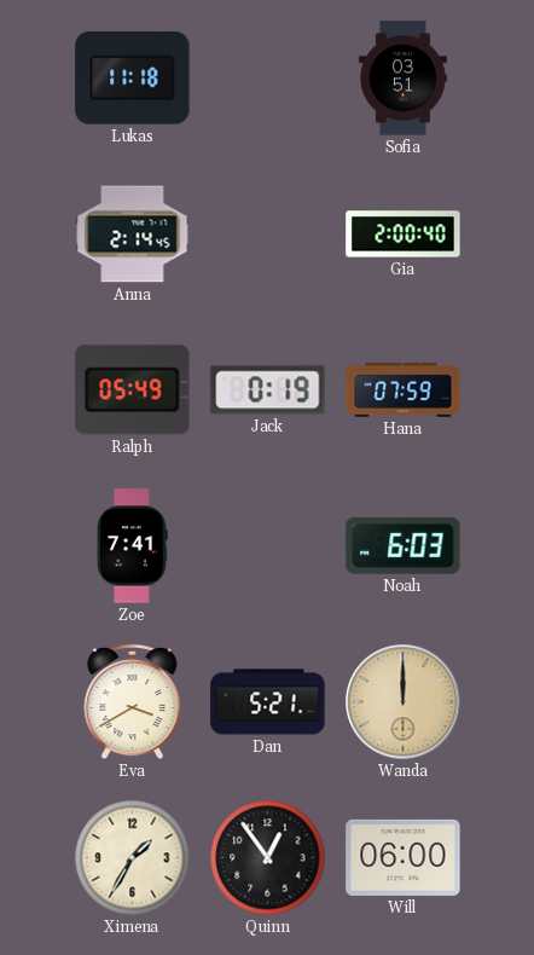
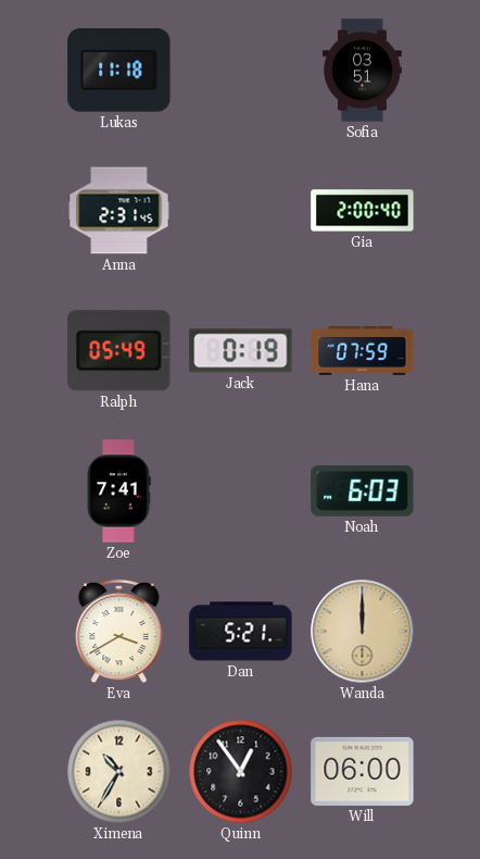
Anna: 2:14 -> 2:31
Ximena: 1:35 -> 10:35
